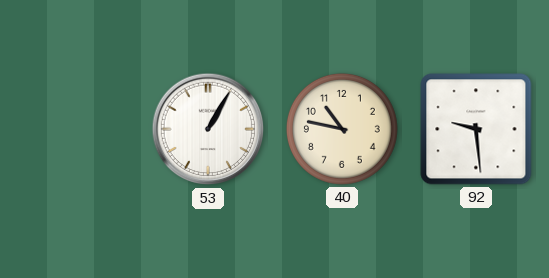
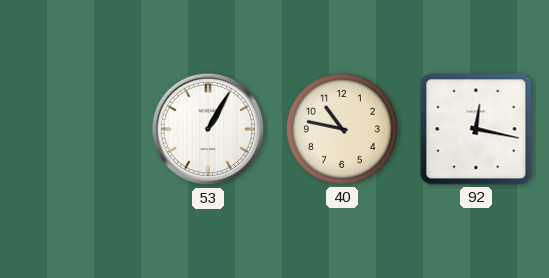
92: 9:29 -> 12:17
